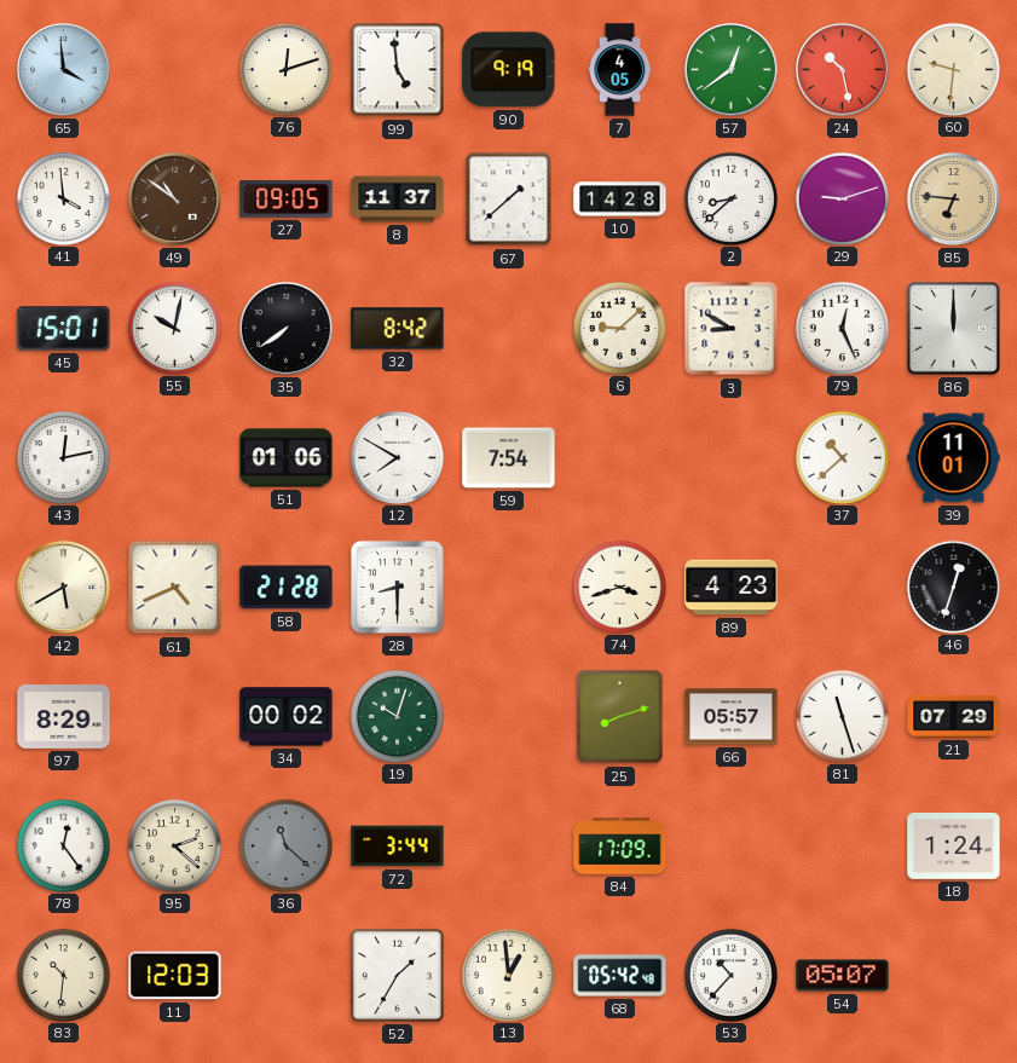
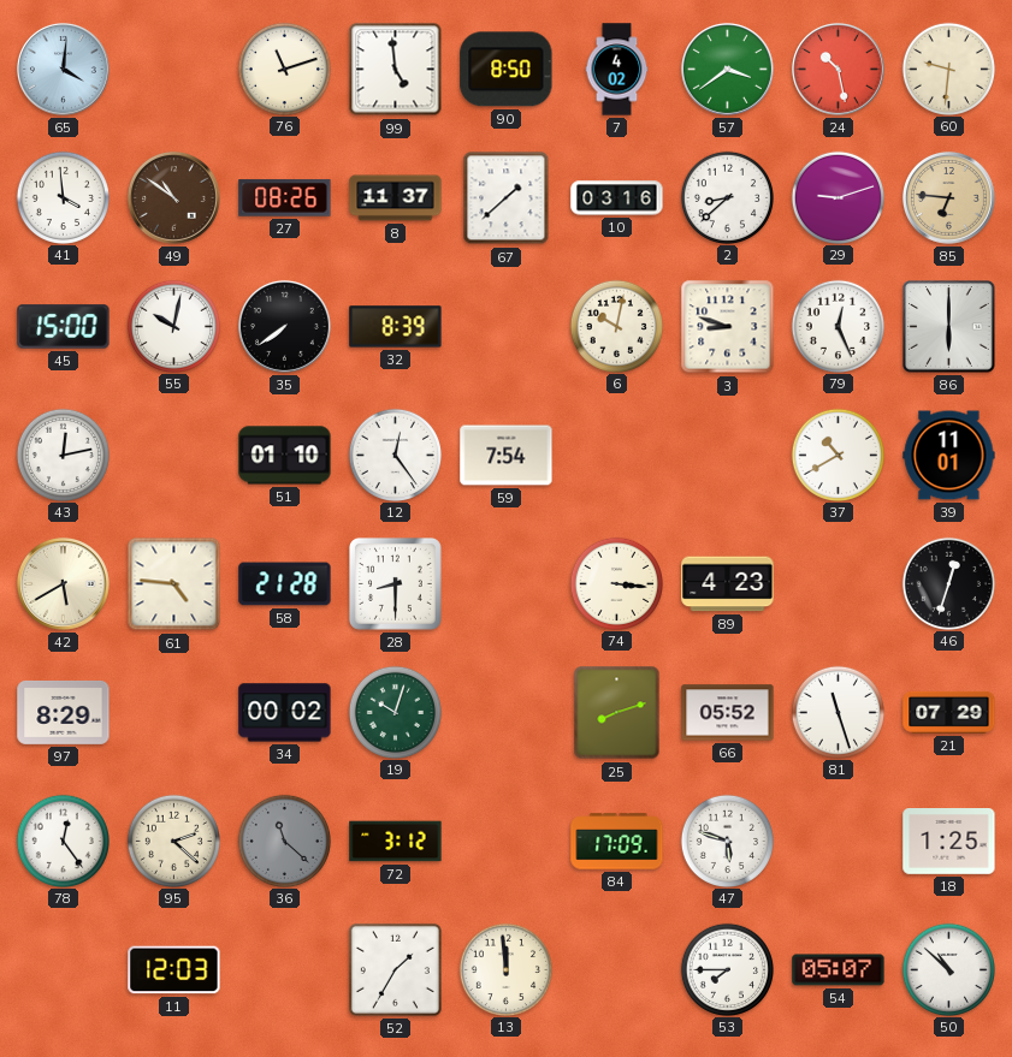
65: 3:59 -> 4:01
76: 12:12 -> 11:12
90: 9:19 -> 8:50
7: 4:05 -> 4:02
57: 12:39 -> 3:39
27: 09:05 -> 08:26
10: 14:28 -> 03:16
45: 15:01 -> 15:00
32: 8:42 -> 8:39
6: 9:08 -> 10:02
3: 8:50 -> 8:48
86: 12:00 -> 6:00
51: 01:06 -> 01:10
12: 7:50 -> 12:24
37: 10:38 -> 10:40
61: 4:41 -> 4:46
74: 3:42 -> 3:16
66: 05:57 -> 05:52
72: 3:44 -> 3:12
47: none -> 5:48
18: 1:24 -> 1:25
83: 10:31 -> none
13: 12:59 -> 11:59
68: 05:42 -> none
53: 10:37 -> 7:45
50: none -> 10:52
